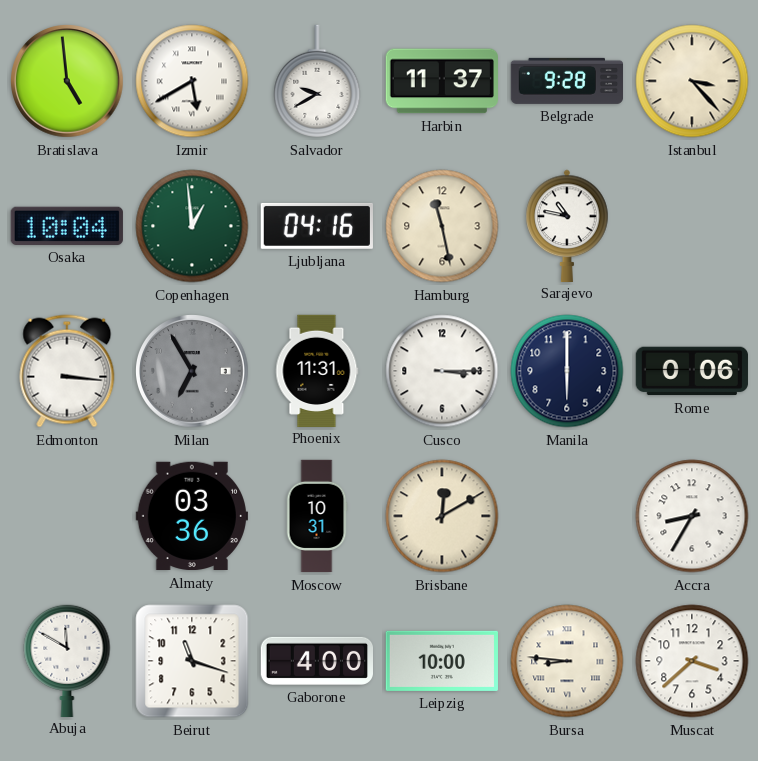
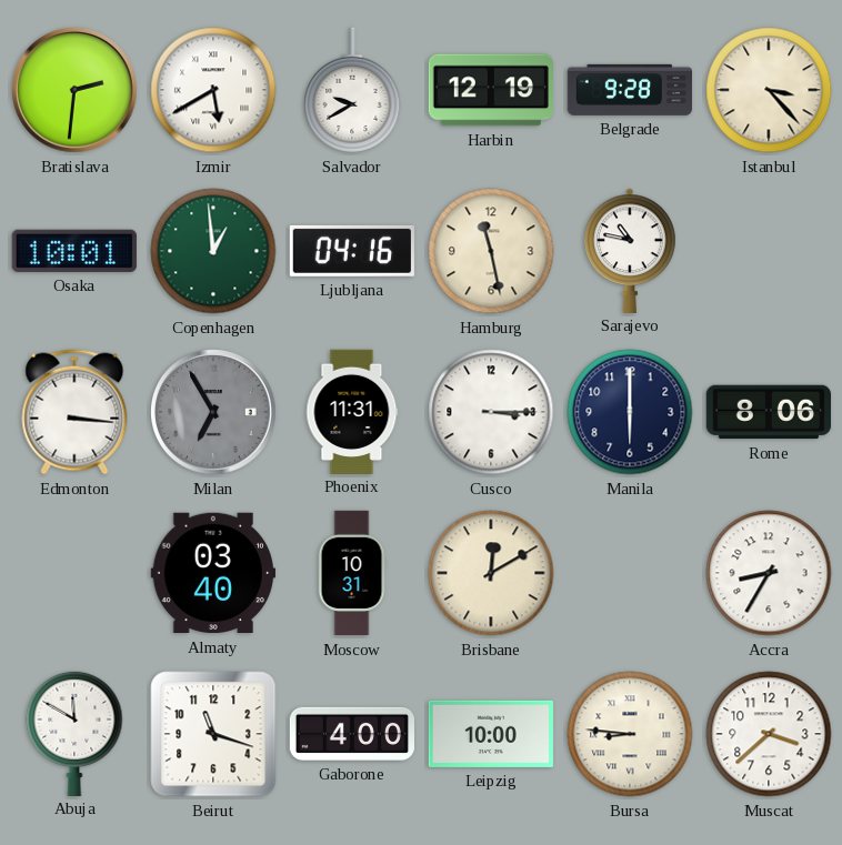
Bratislava: 4:59 -> 2:31
Harbin: 11:37 -> 12:19
Osaka: 10:04 -> 10:01
Rome: 0:06 -> 8:06
Almaty: 03:36 -> 03:40
